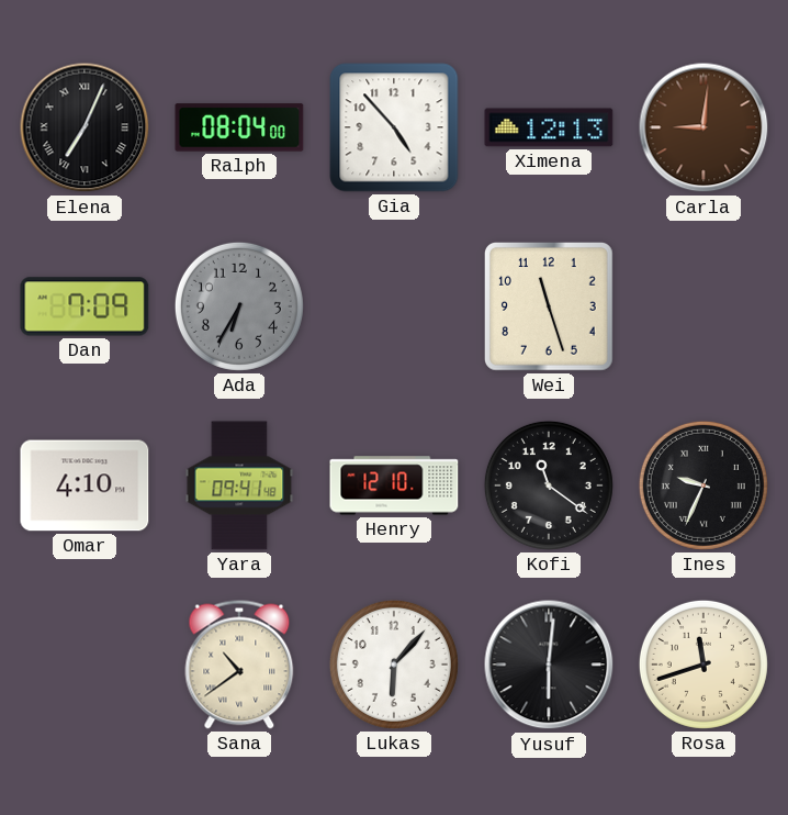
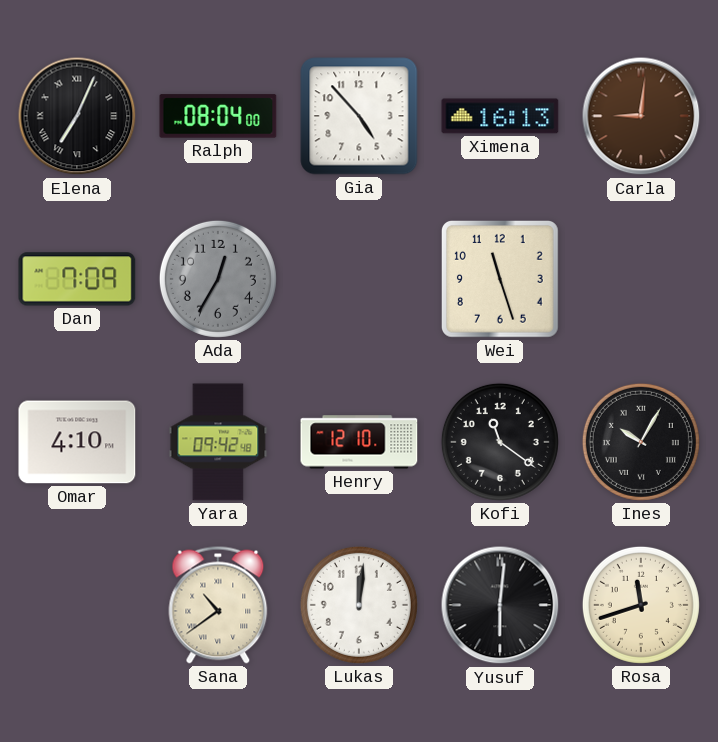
Ximena: 12:13 -> 16:13
Ada: 6:35 -> 12:35
Yara: 09:41 -> 09:42
Ines: 9:34 -> 10:05
Lukas: 6:07 -> 12:01
